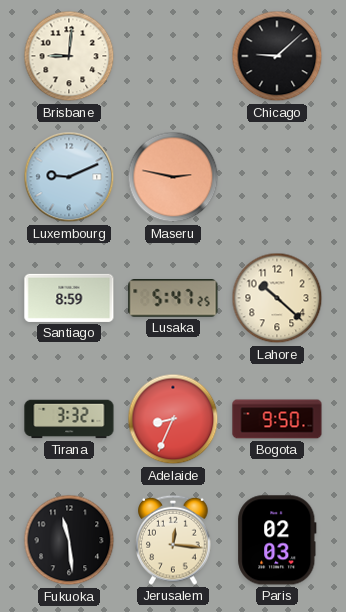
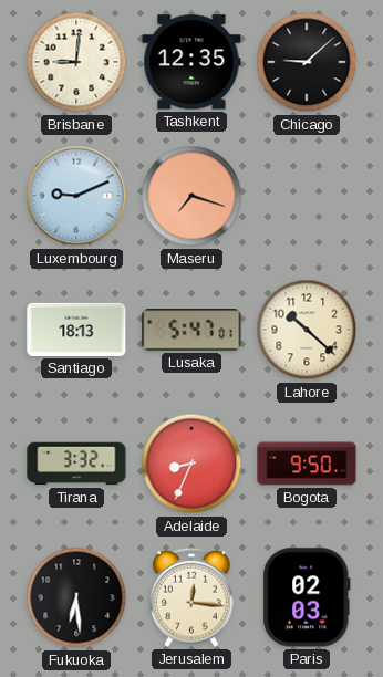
Tashkent: none -> 12:35
Maseru: 2:47 -> 7:18
Santiago: 8:59 -> 18:13
Lusaka: 5:47:25 -> 5:47:01
Fukuoka: 11:29 -> 6:29
